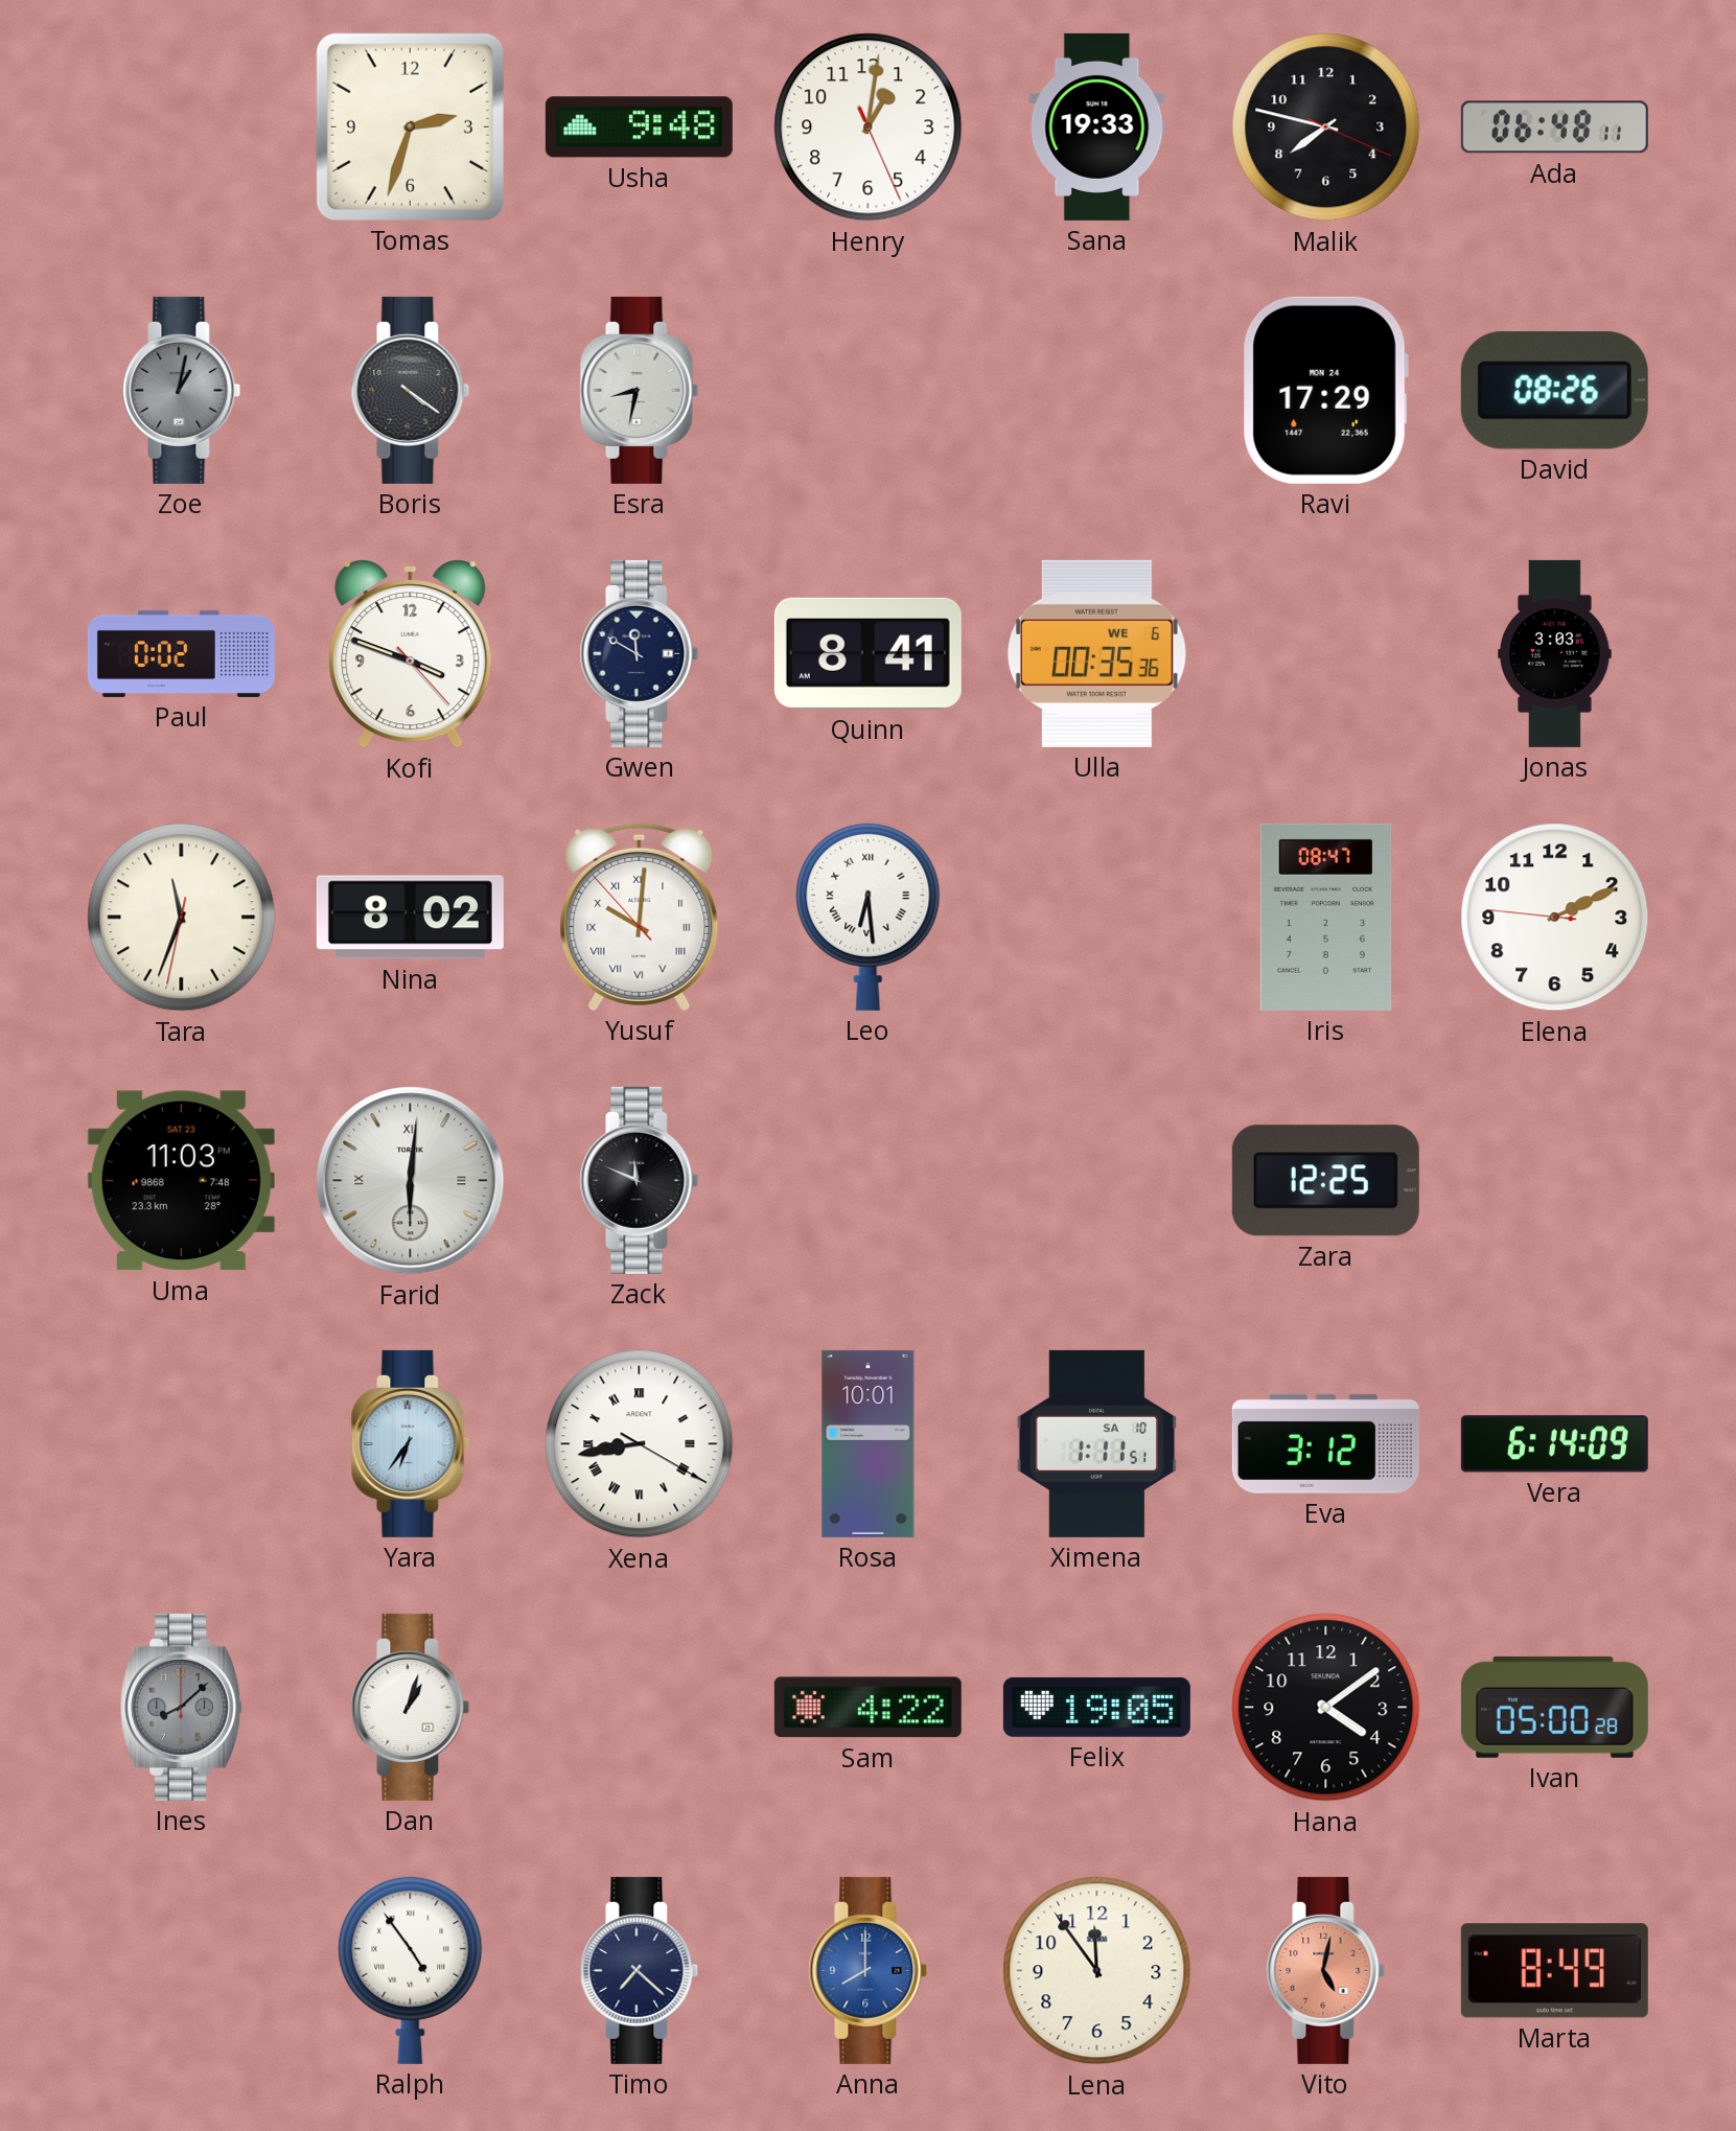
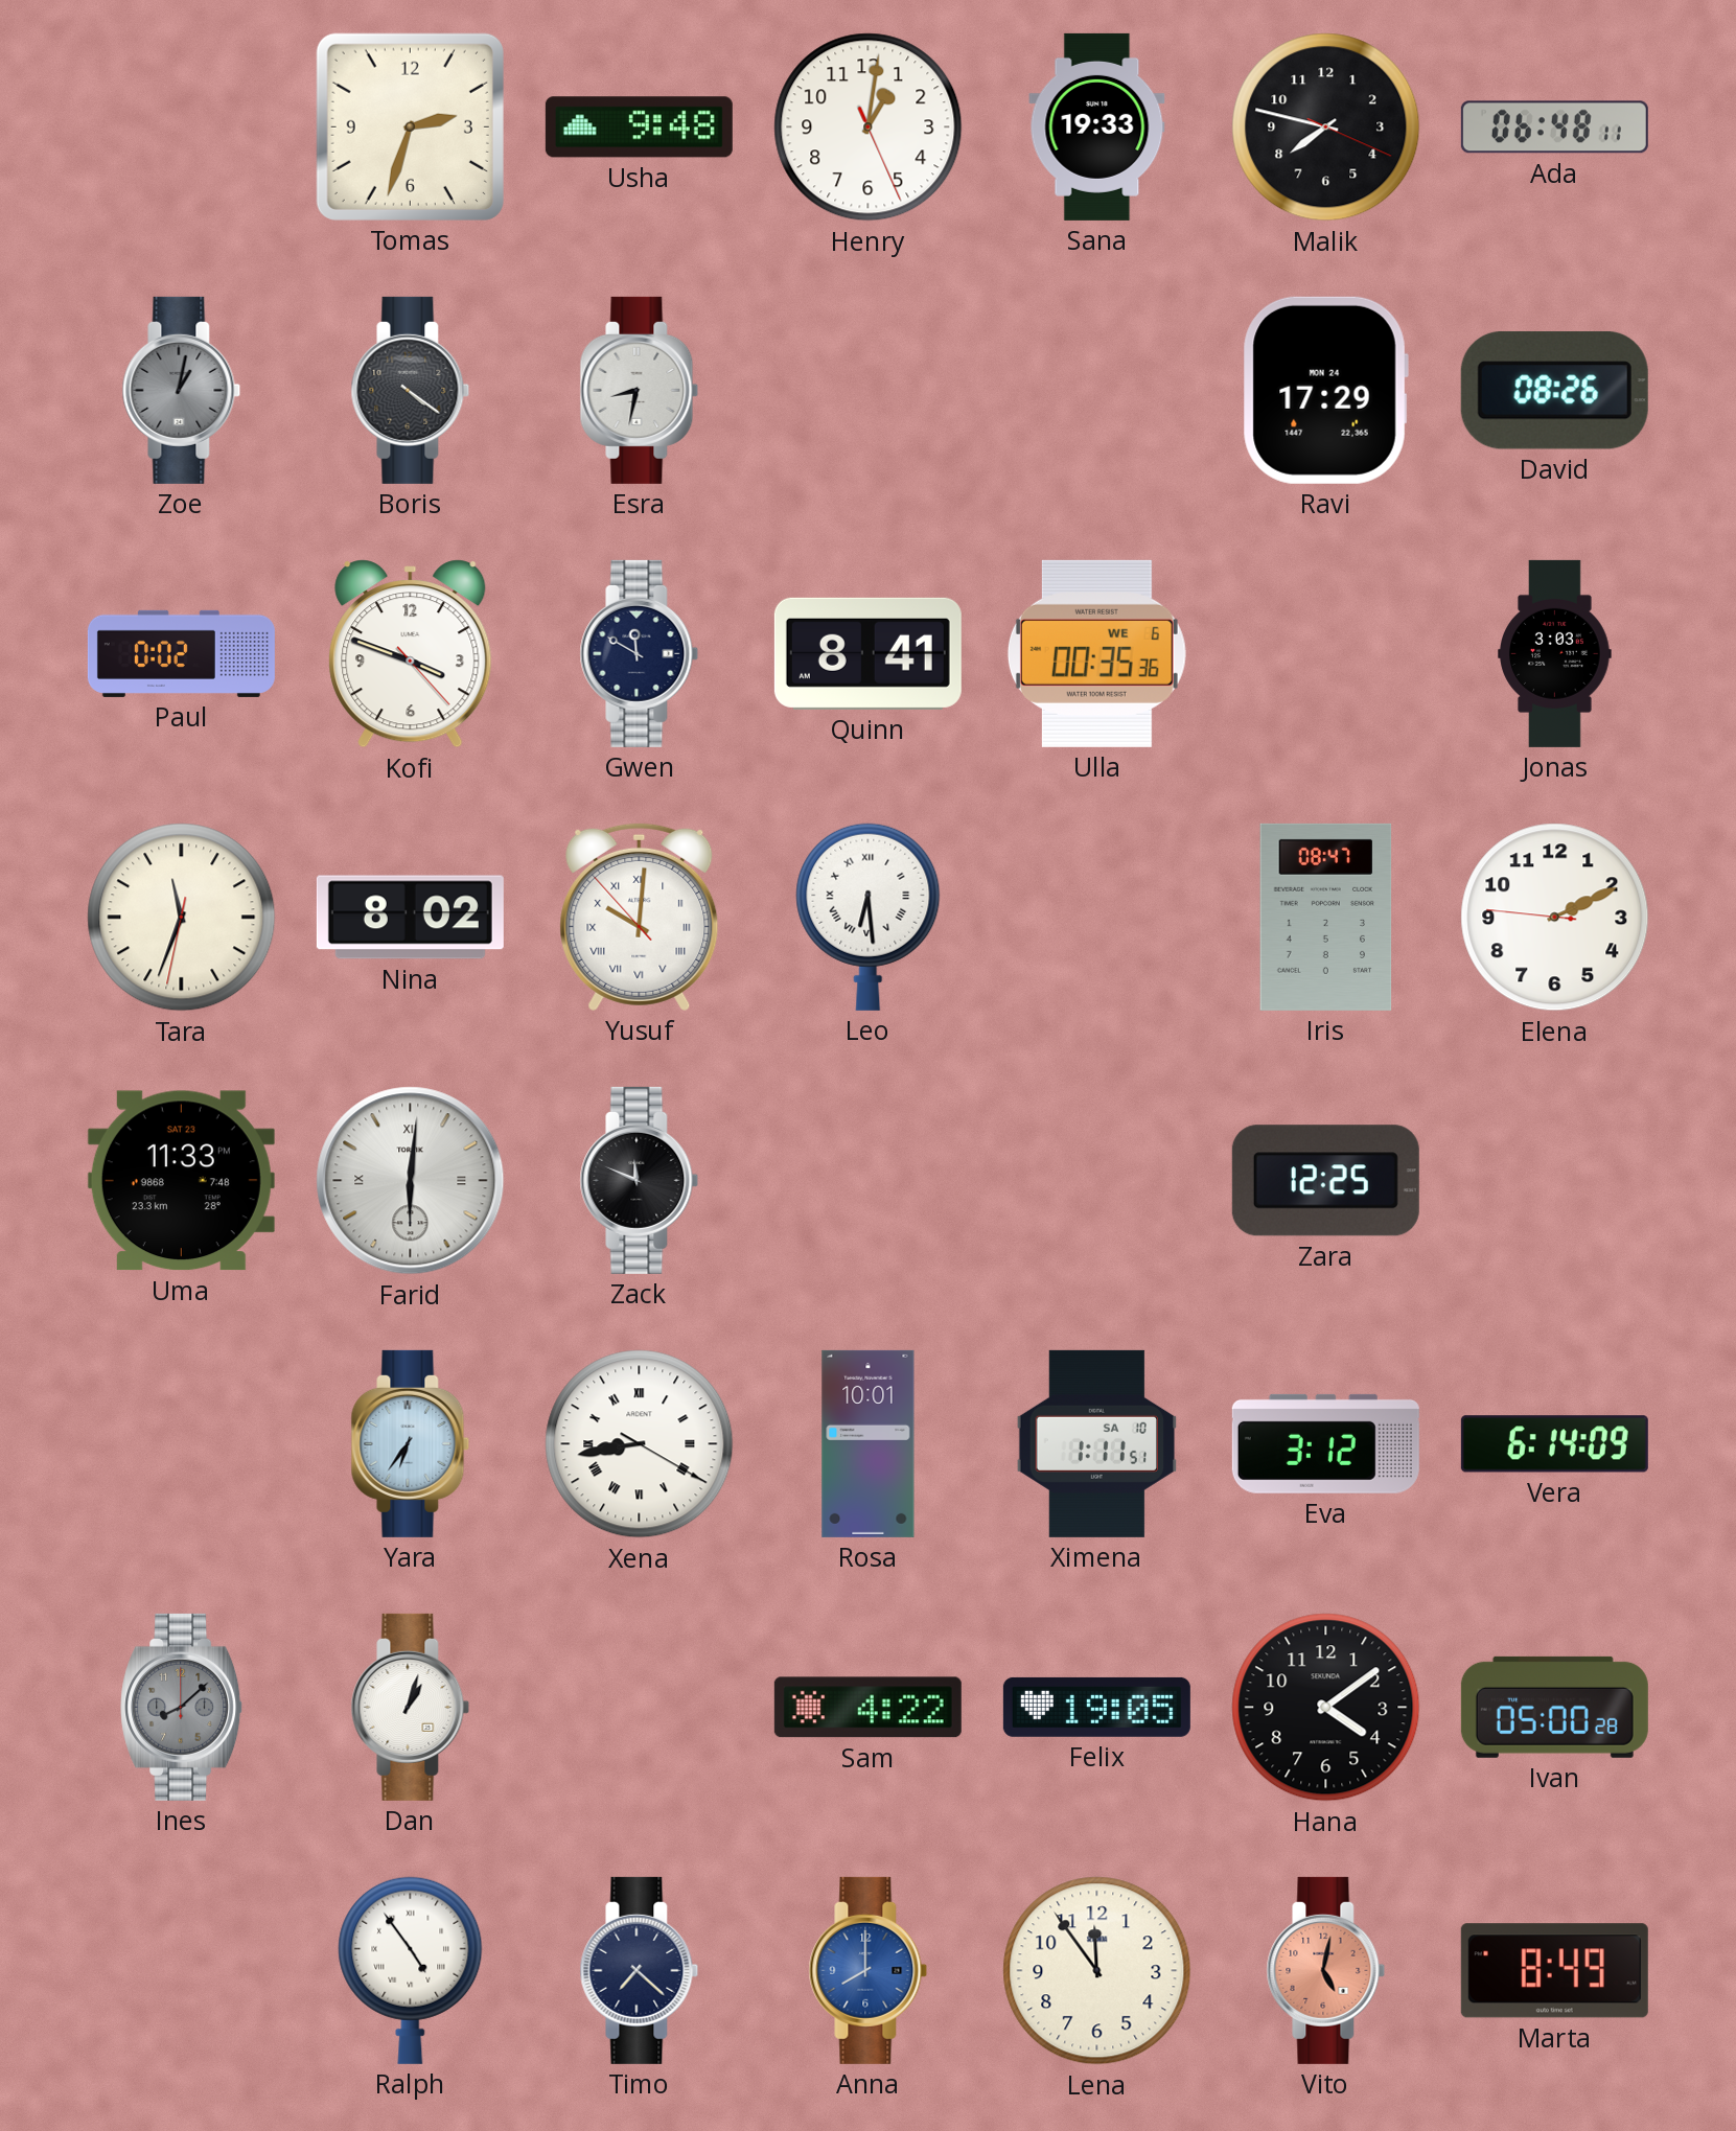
Uma: 11:03 -> 11:33
